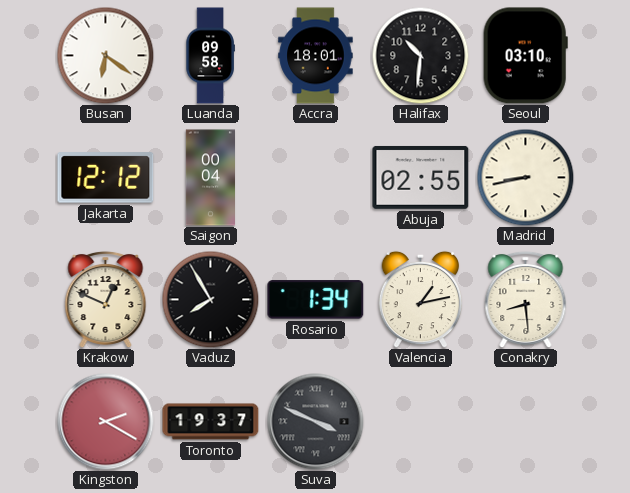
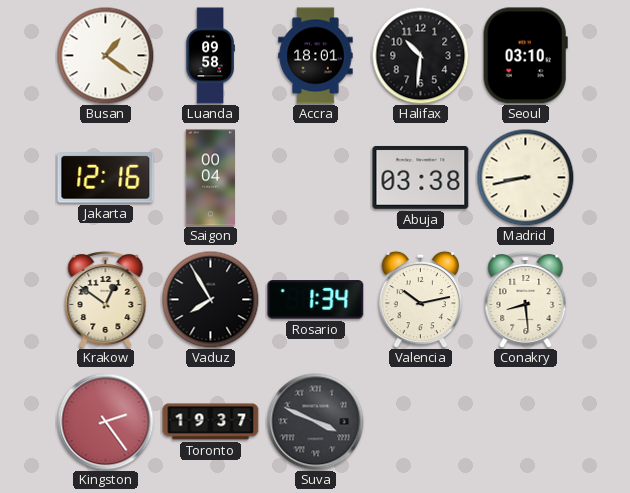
Busan: 6:21 -> 1:21
Jakarta: 12:12 -> 12:16
Abuja: 02:55 -> 03:38
Krakow: 12:49 -> 12:51
Valencia: 1:13 -> 10:13
Kingston: 2:20 -> 2:24
